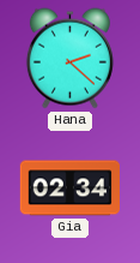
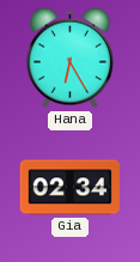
Hana: 2:22 -> 6:25
